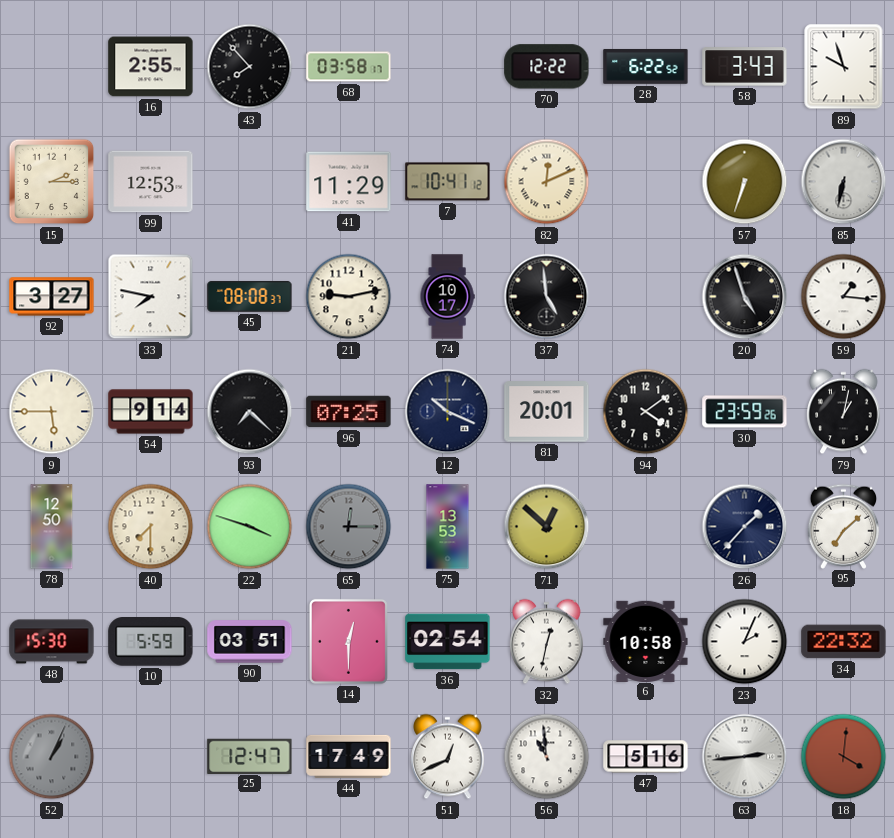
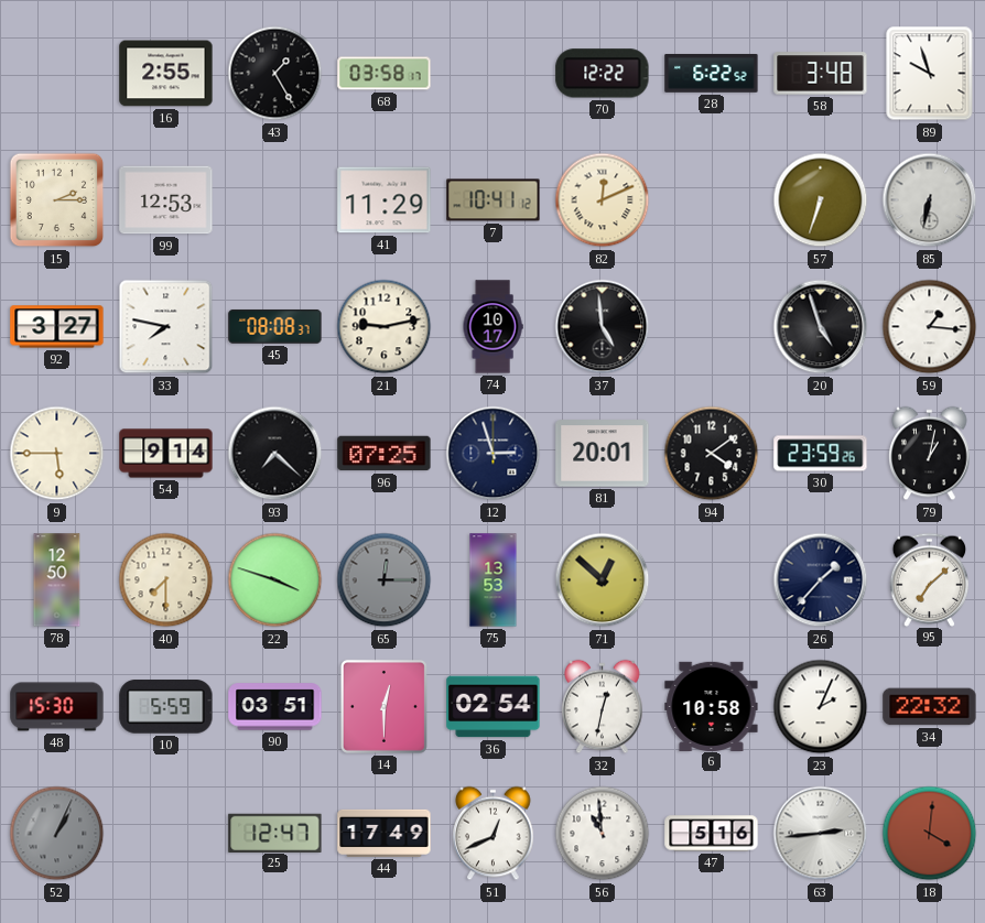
43: 7:53 -> 1:25
58: 3:43 -> 3:48
12: 10:19 -> 2:57
